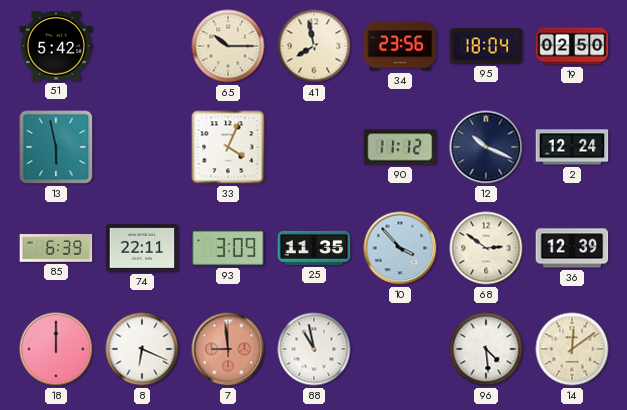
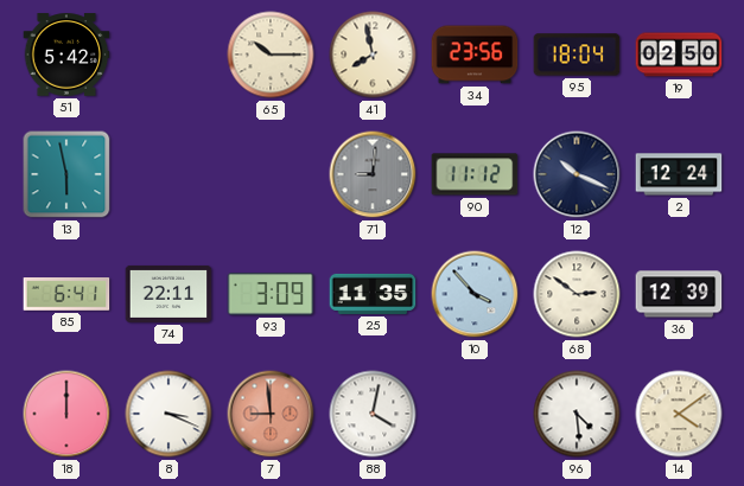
33: 4:04 -> none
71: none -> 9:01
85: 6:39 -> 6:41
8: 6:19 -> 3:19
88: 10:58 -> 4:02
14: 12:09 -> 4:09
